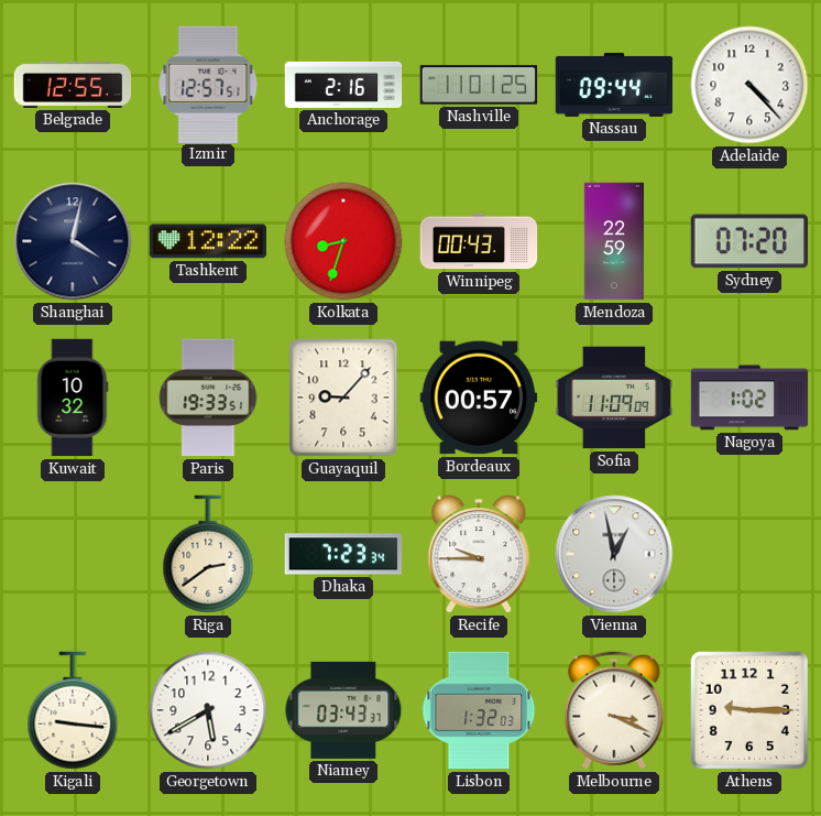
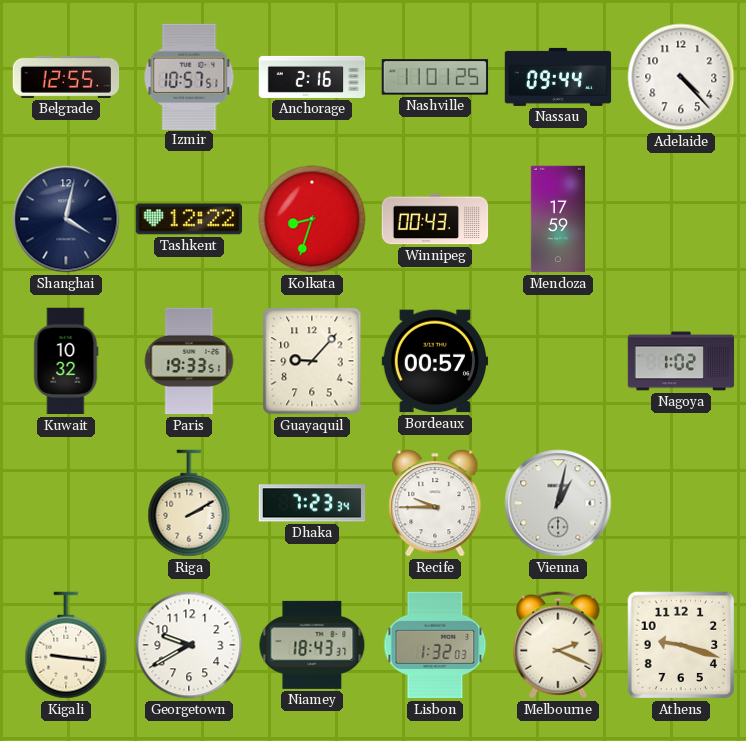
Izmir: 12:57 -> 10:57
Mendoza: 22:59 -> 17:59
Sydney: 07:20 -> none
Sofia: 11:09 -> none
Riga: 2:39 -> 2:10
Vienna: 12:58 -> 1:02
Georgetown: 5:40 -> 9:40
Niamey: 03:43 -> 18:43
Melbourne: 3:19 -> 2:19
Athens: 9:15 -> 9:18
